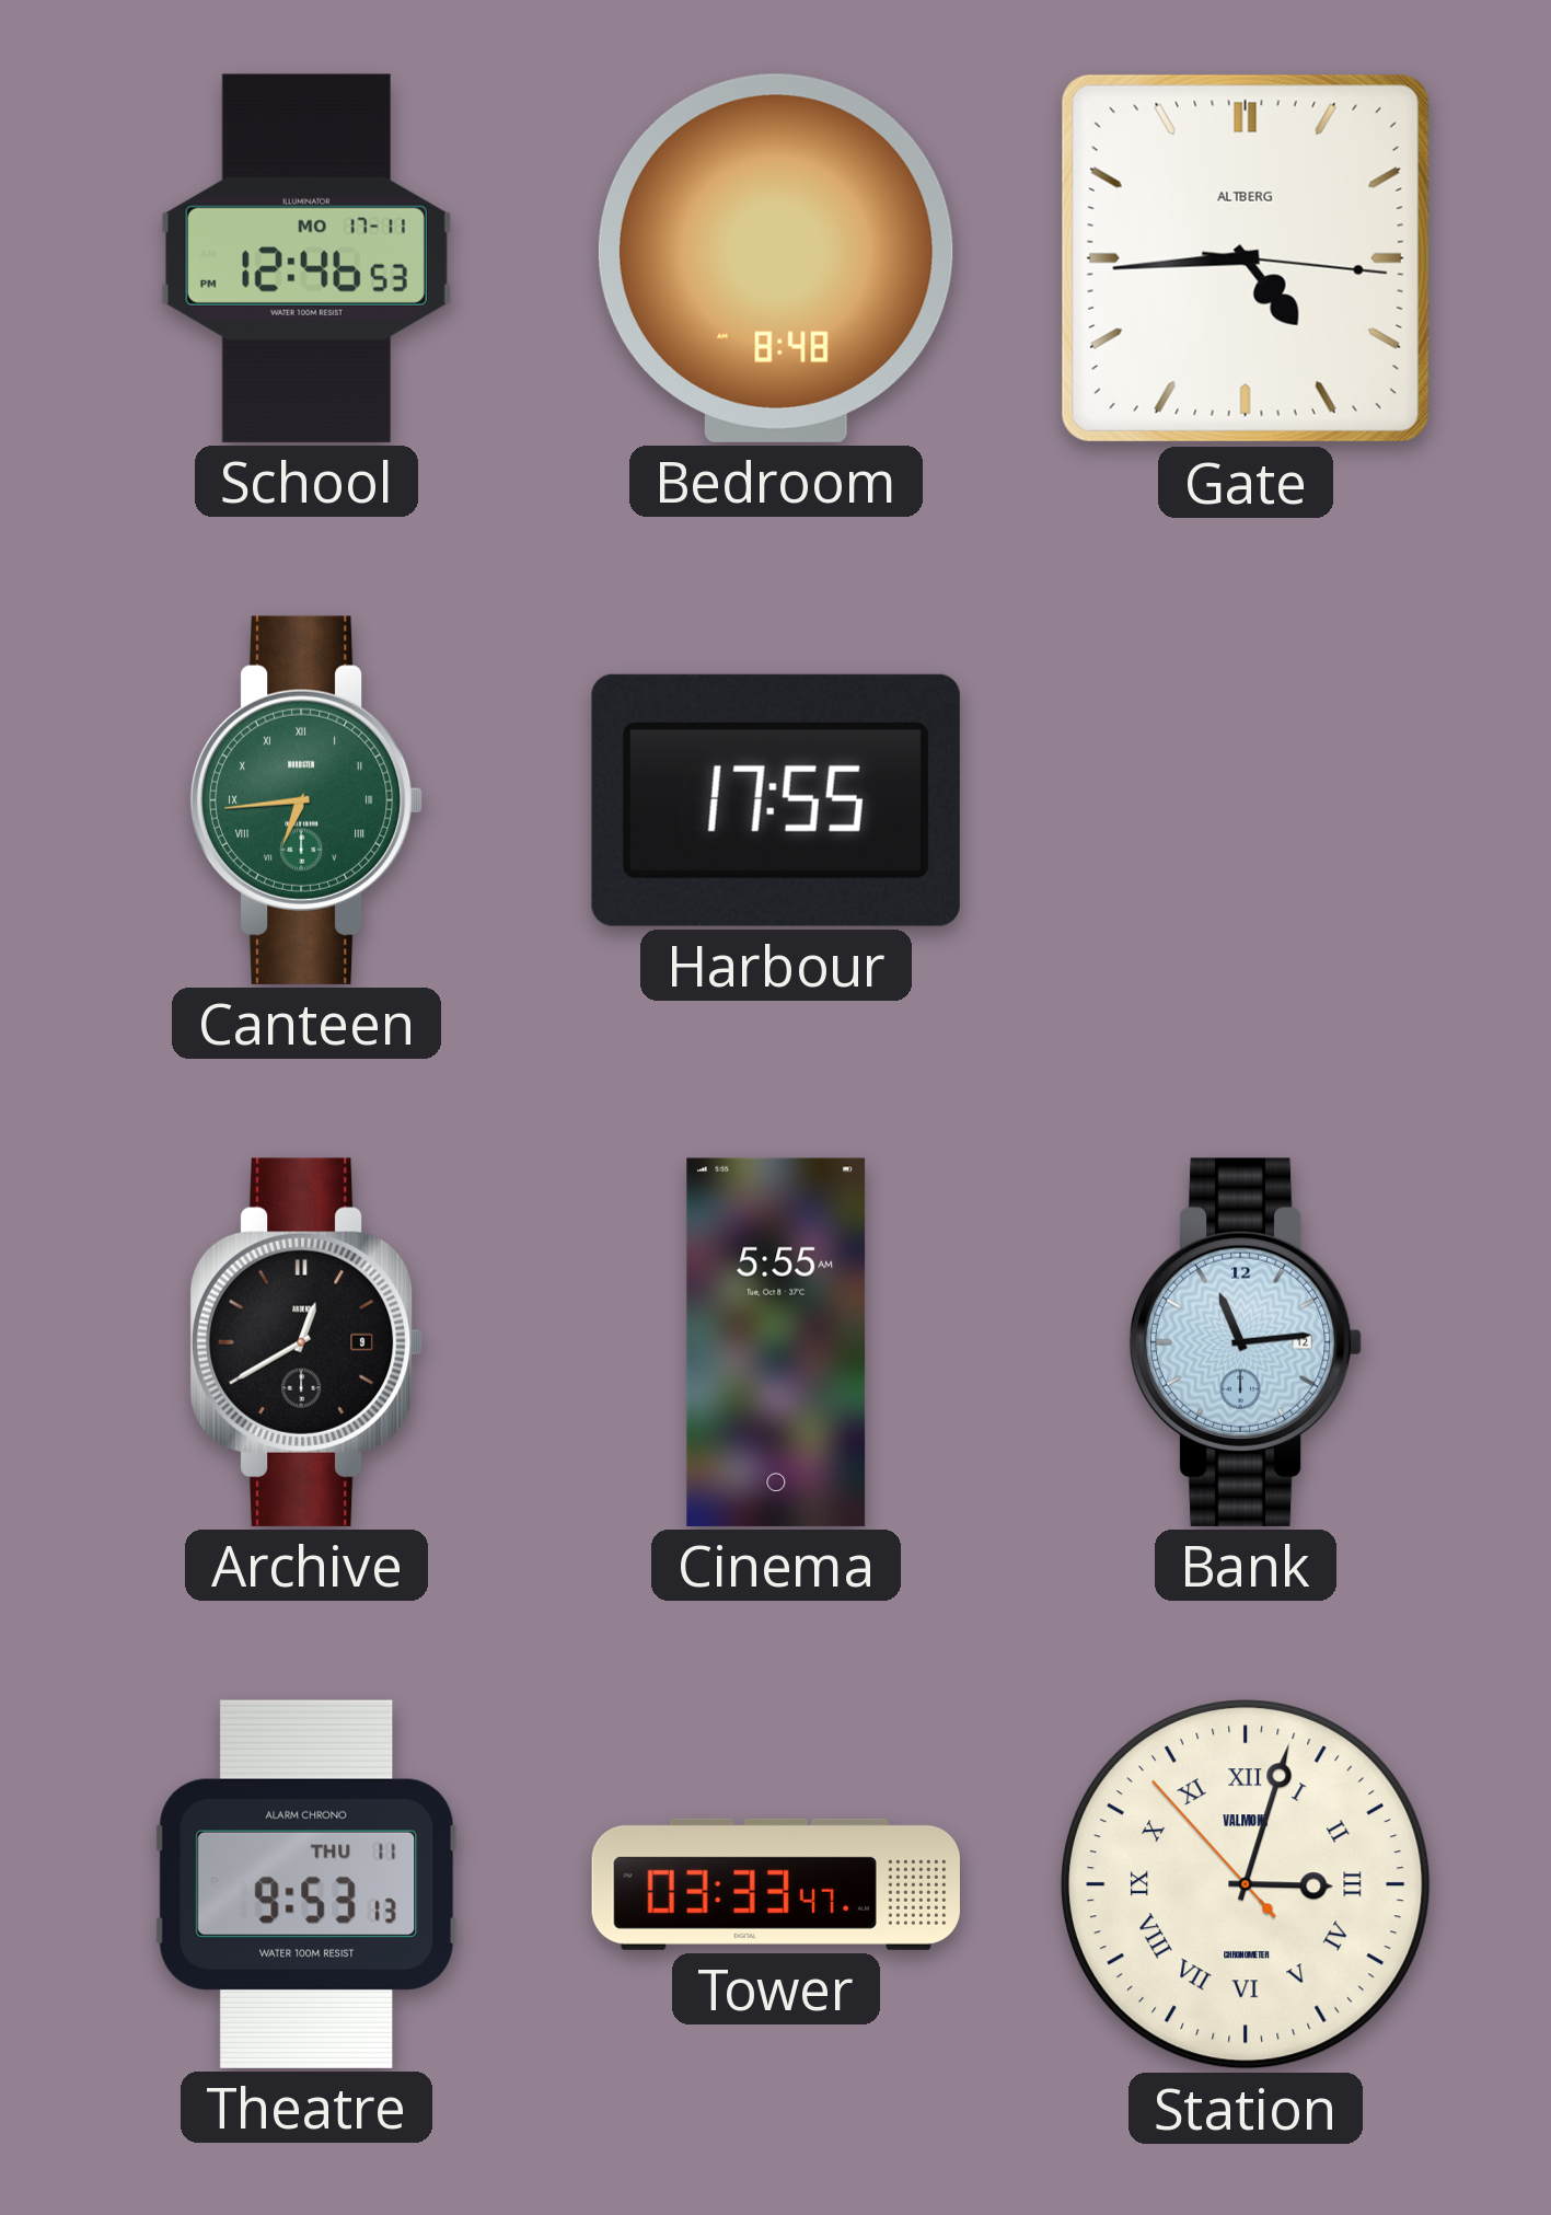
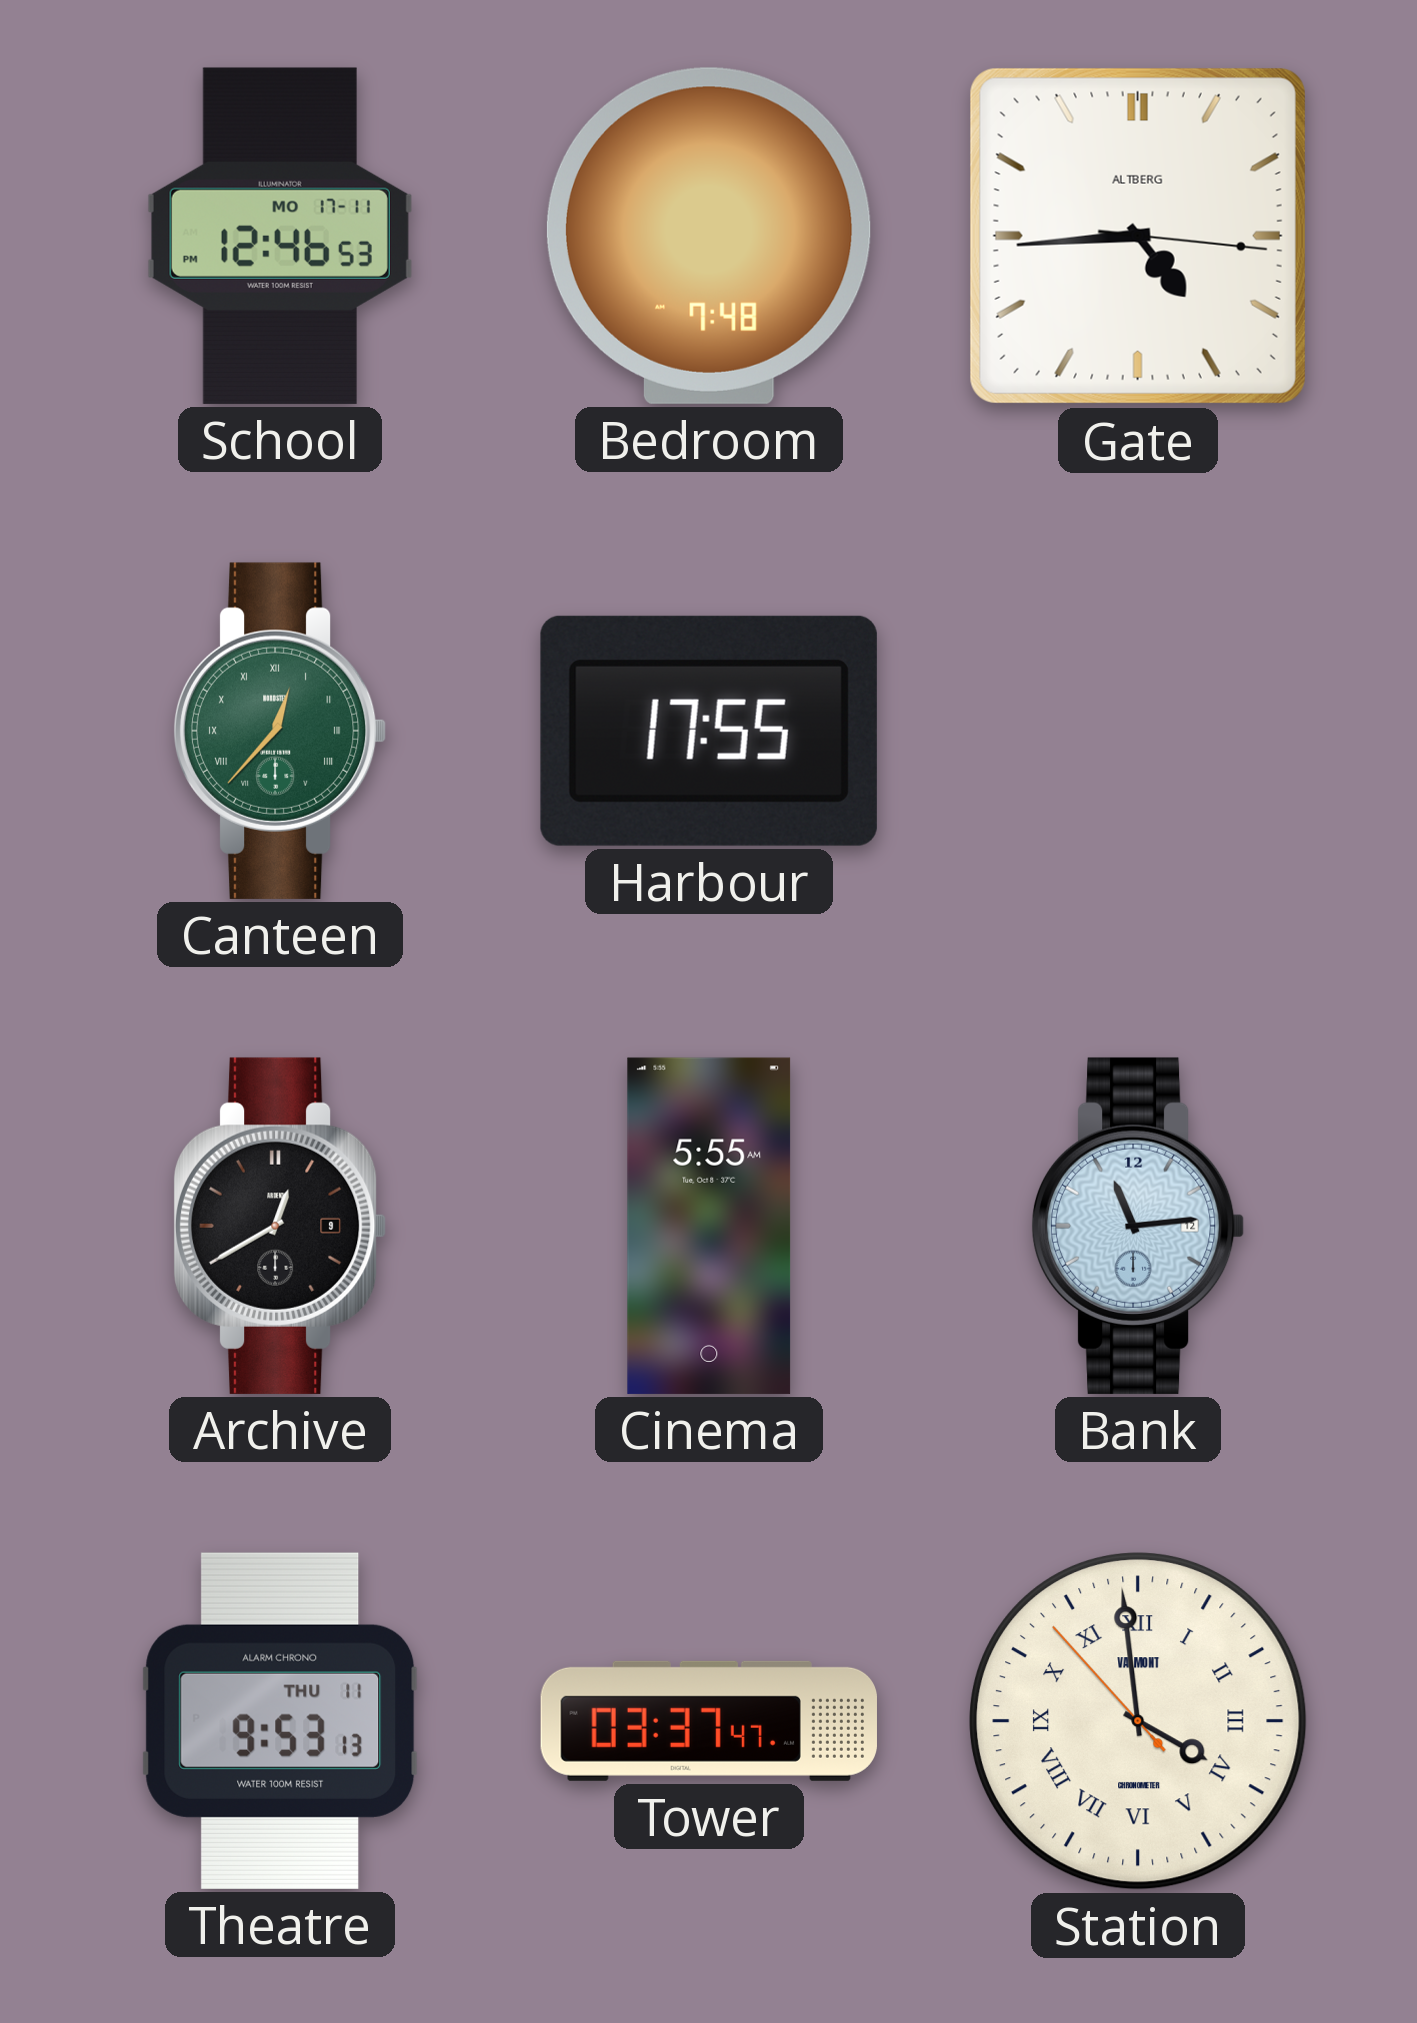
Bedroom: 8:48 -> 7:48
Canteen: 6:44 -> 12:37
Tower: 03:33 -> 03:37
Station: 3:02 -> 3:58
